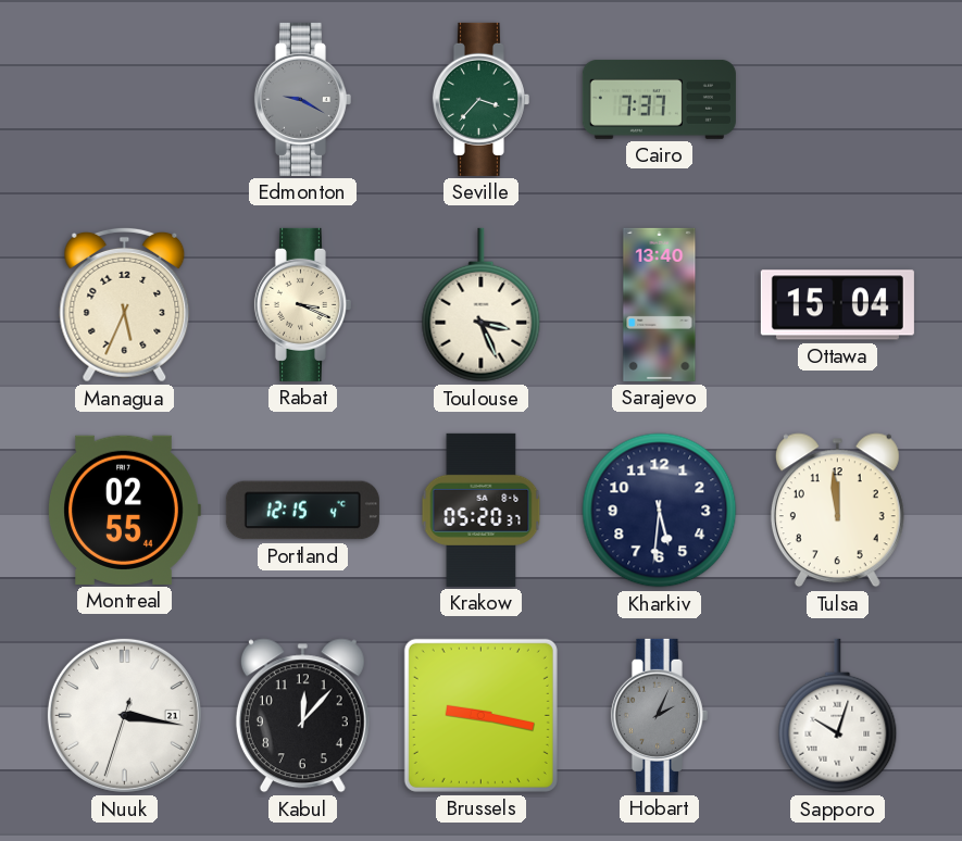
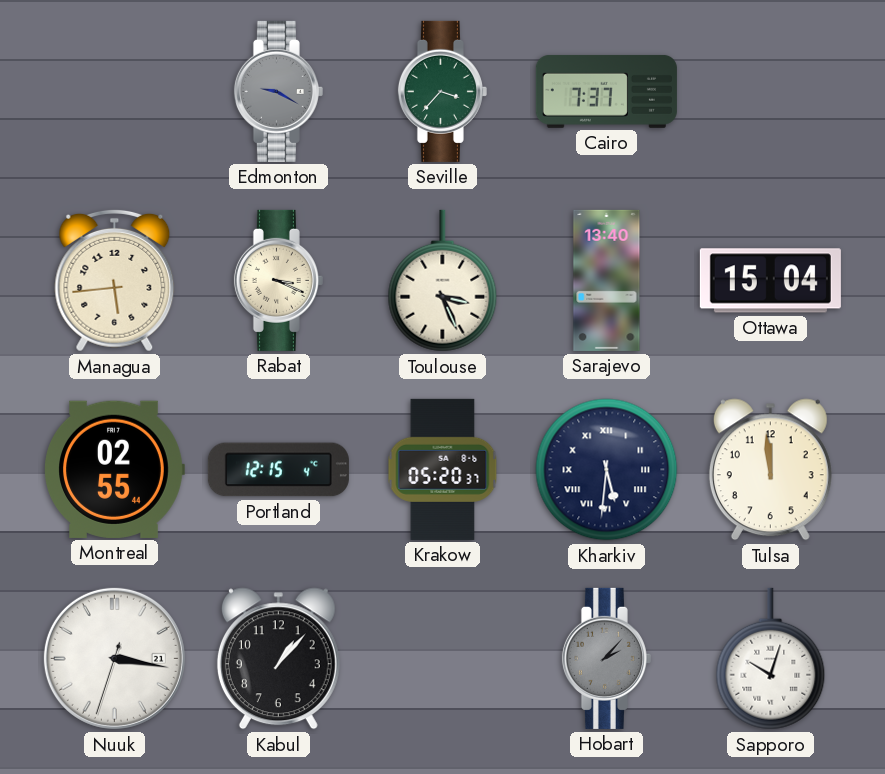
Managua: 5:34 -> 5:44
Kharkiv numerals: Arabic -> Roman
Kabul: 12:07 -> 1:07
Brussels: 9:17 -> none
Hobart: 2:04 -> 2:07
